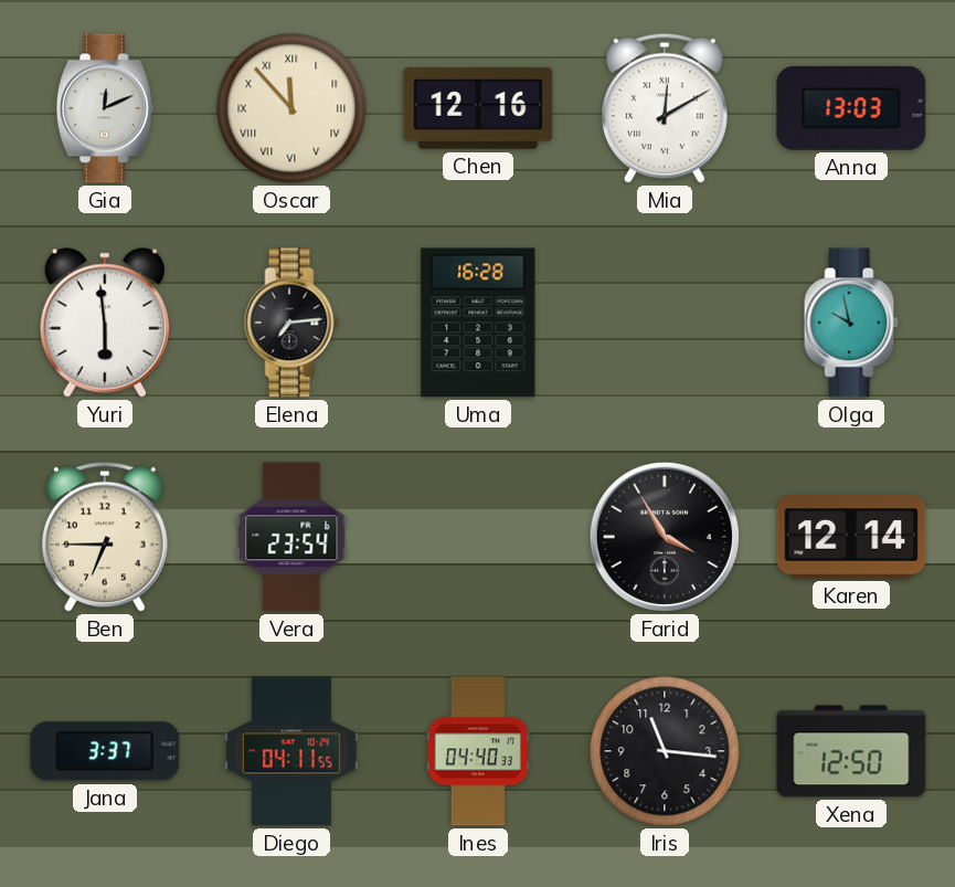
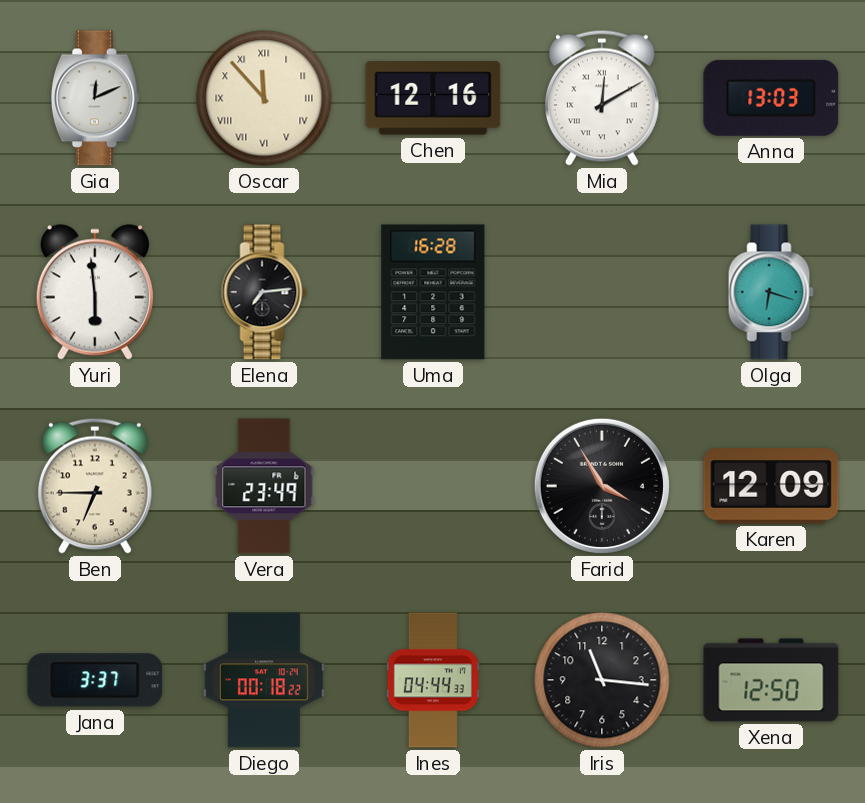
Olga: 9:58 -> 6:18
Vera: 23:54 -> 23:49
Karen: 12:14 -> 12:09
Diego: 04:11 -> 00:18
Ines: 04:40 -> 04:44
